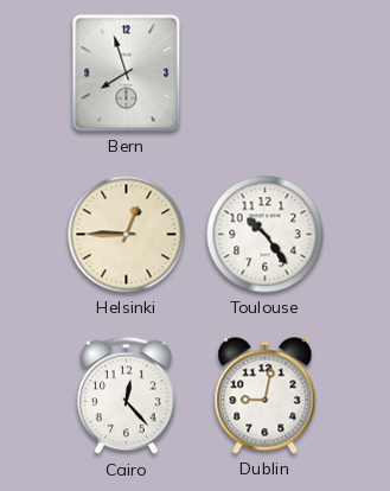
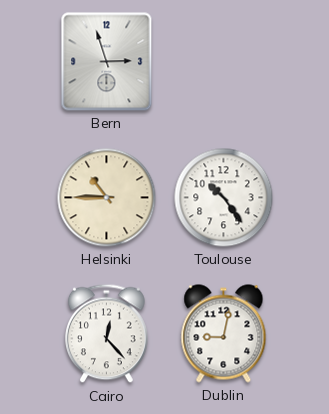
Bern: 7:57 -> 2:57
Helsinki: 12:45 -> 10:45
